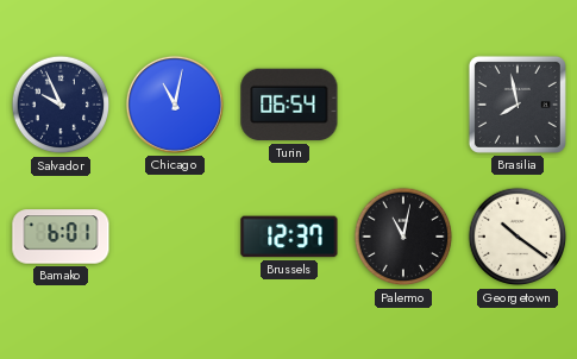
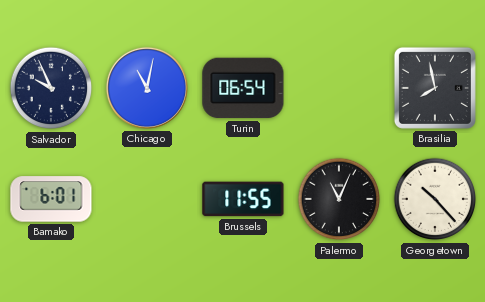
Brussels: 12:37 -> 11:55
Palermo: 11:02 -> 11:04
Georgetown: 10:21 -> 10:23
